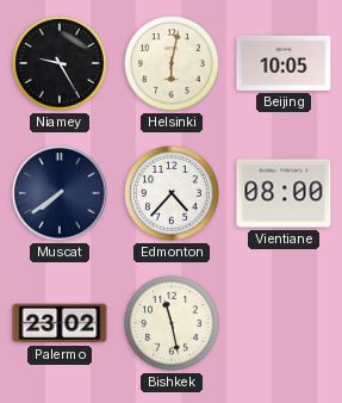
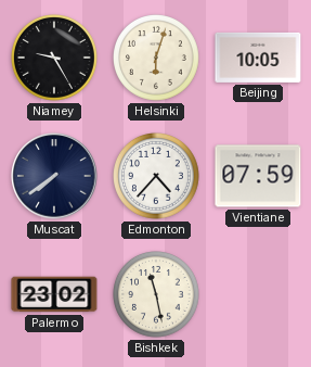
Helsinki: 6:02 -> 6:03
Vientiane: 08:00 -> 07:59
